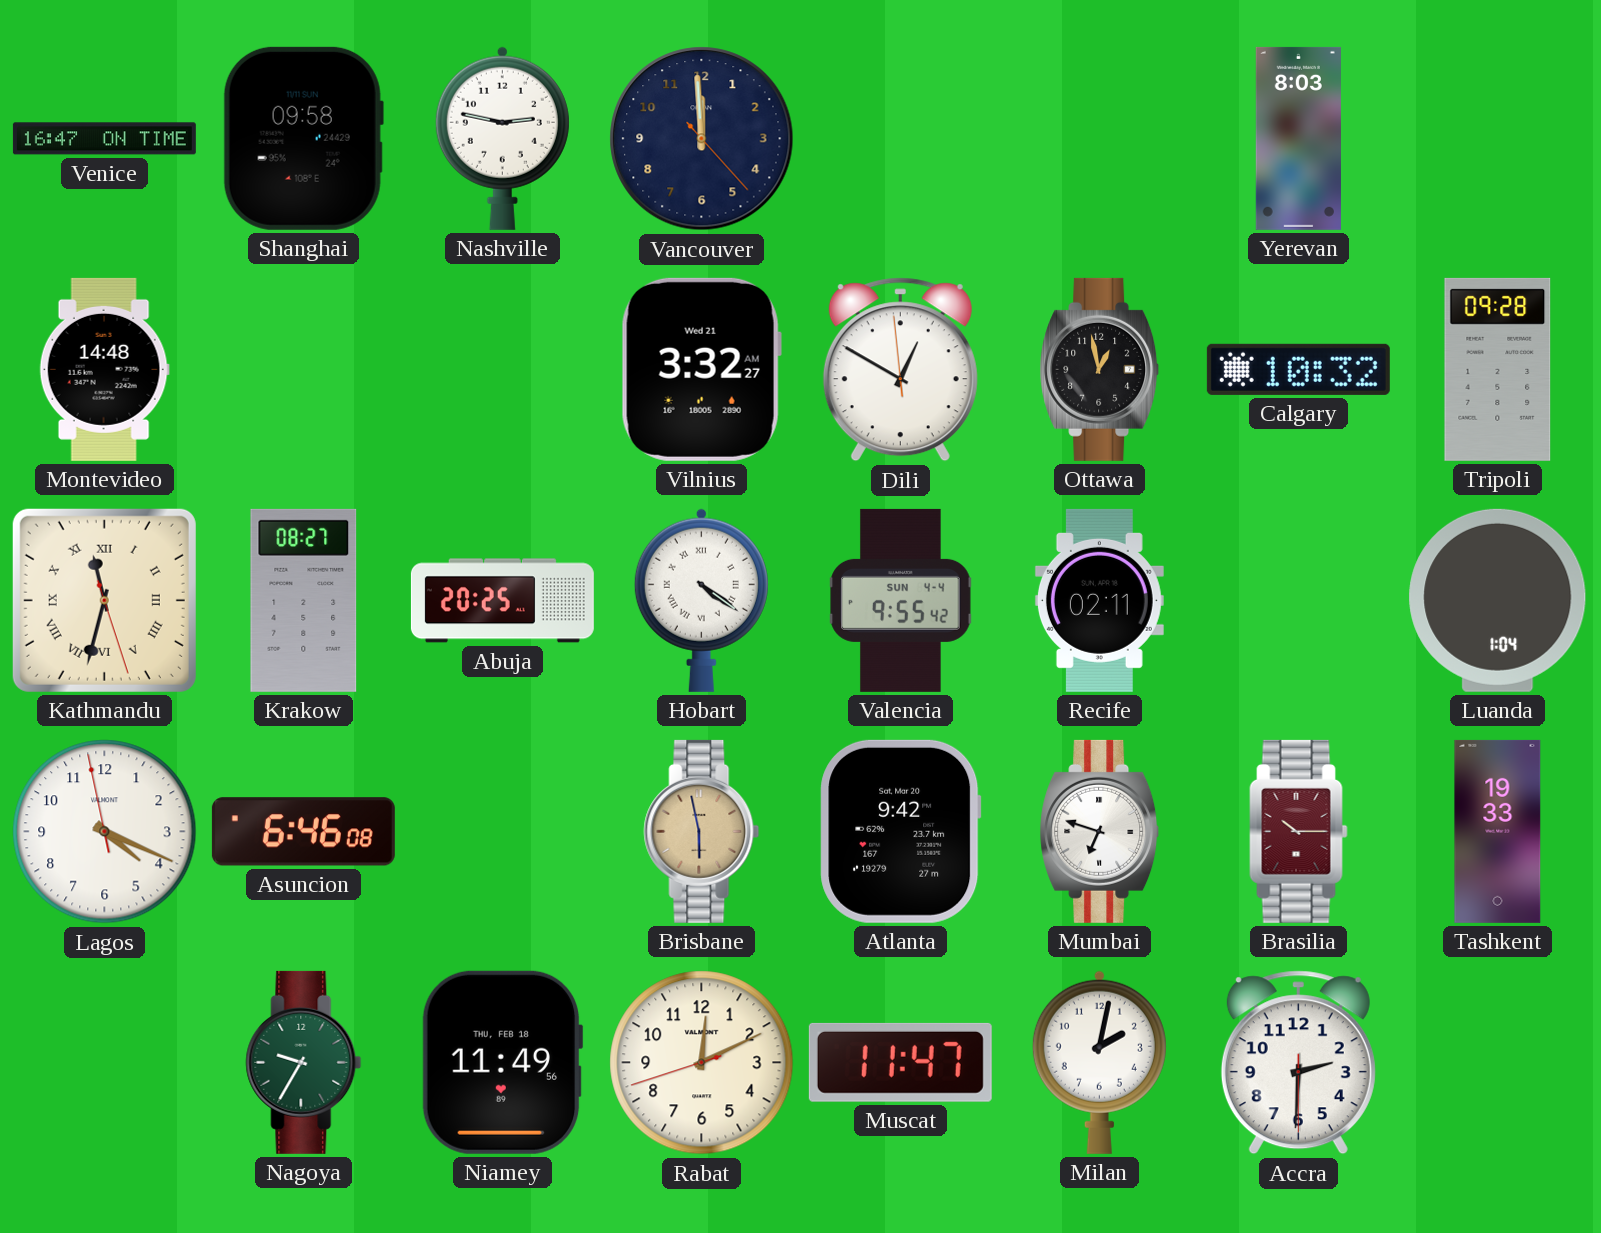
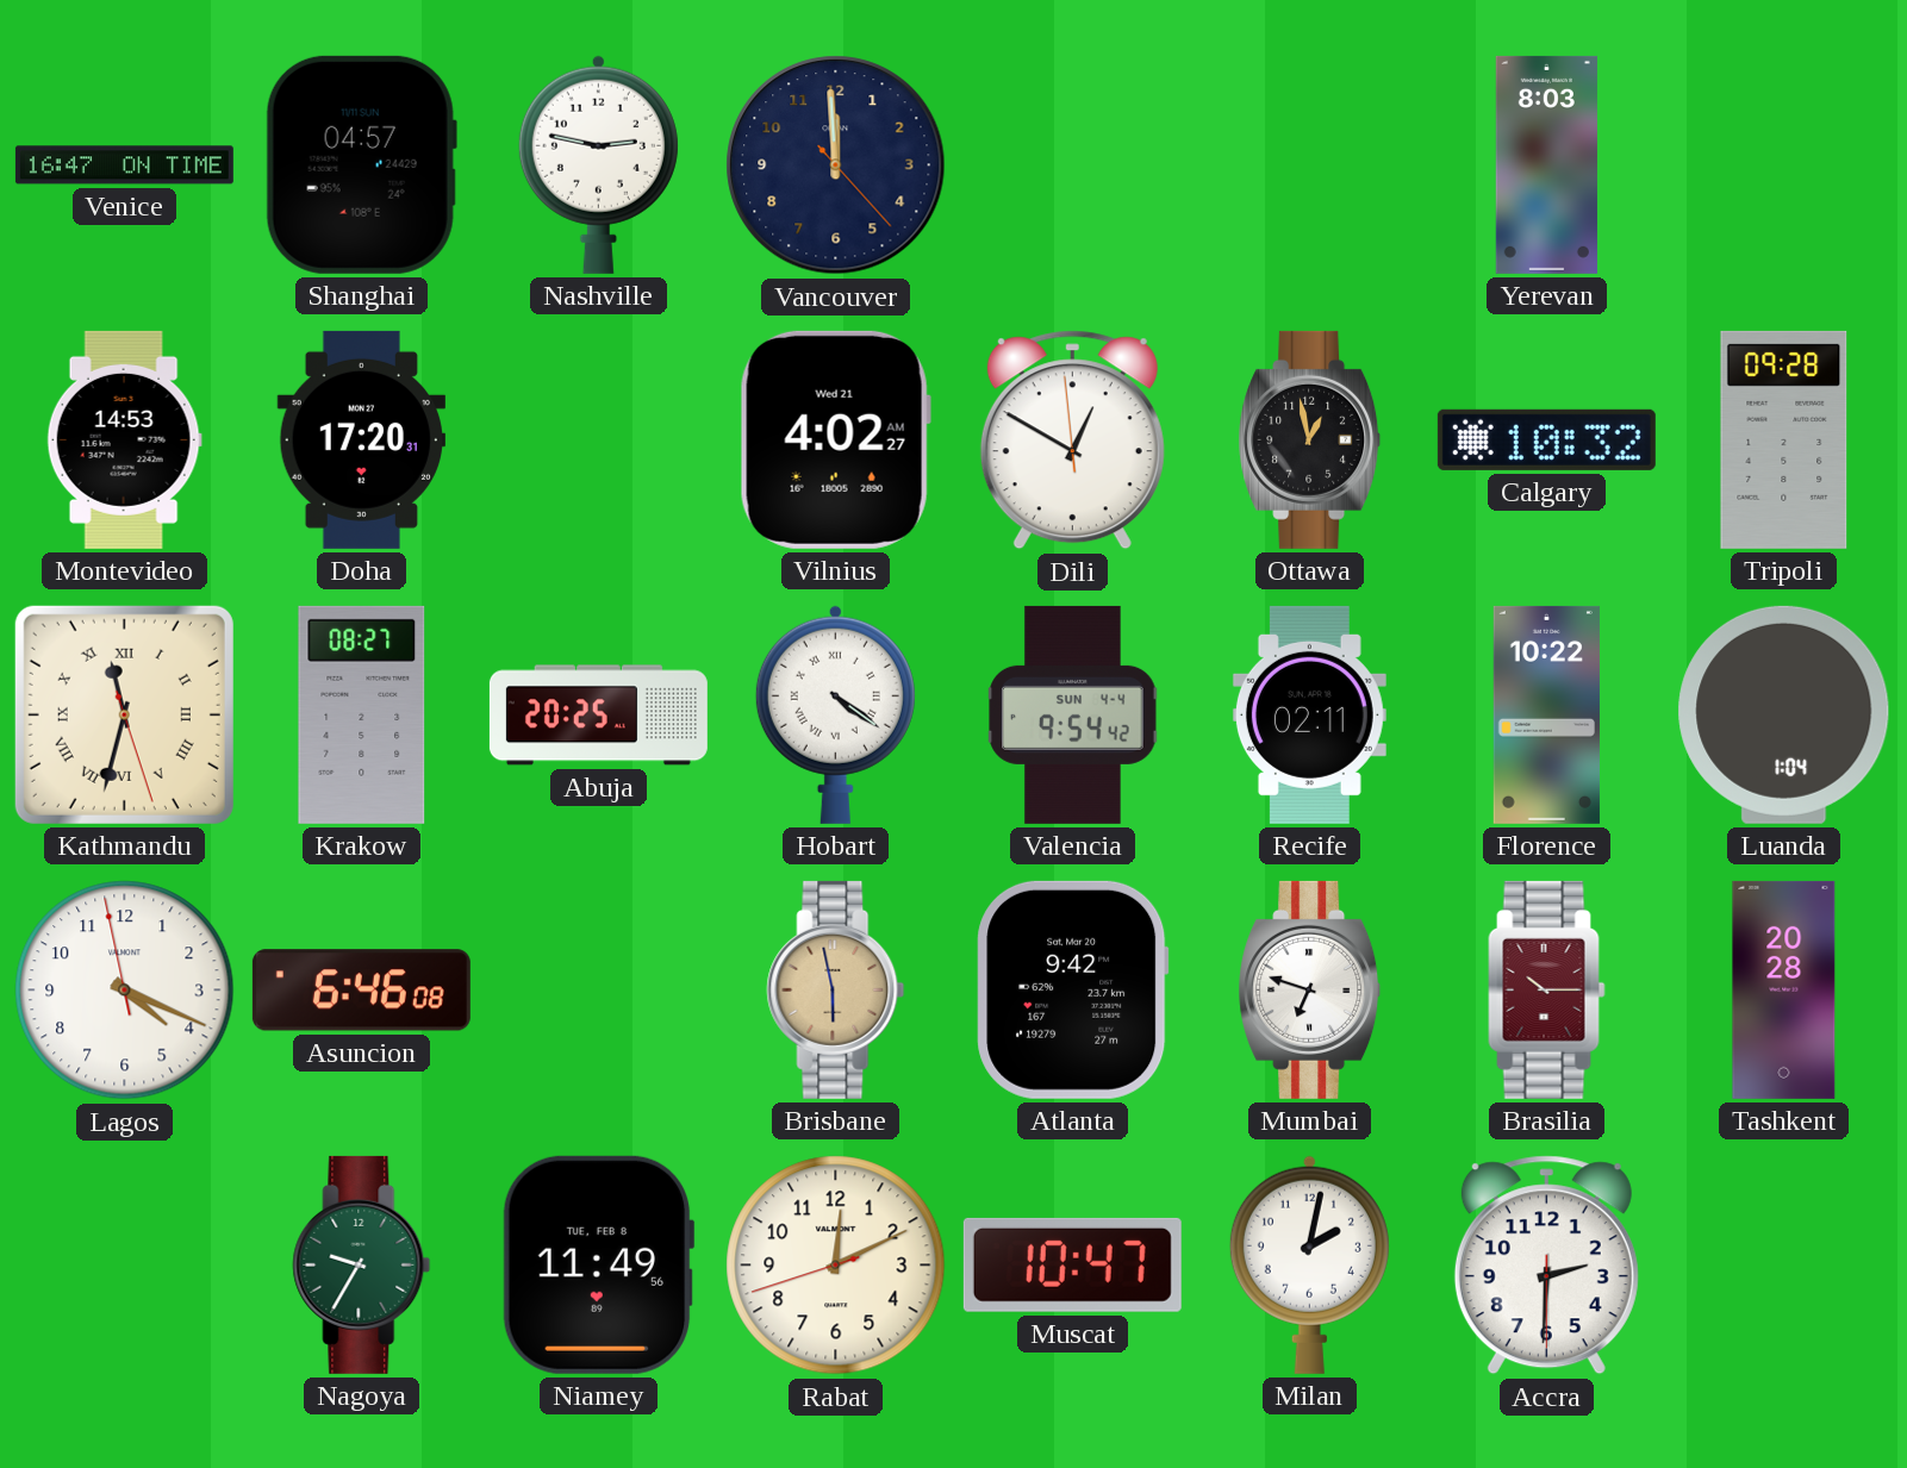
Shanghai: 09:58 -> 04:57
Montevideo: 14:48 -> 14:53
Doha: none -> 17:20
Vilnius: 3:32 -> 4:02
Valencia: 9:55 -> 9:54
Florence: none -> 10:22
Tashkent: 19:33 -> 20:28
Niamey date: THU, FEB 18 -> TUE, FEB 8
Muscat: 11:47 -> 10:47
